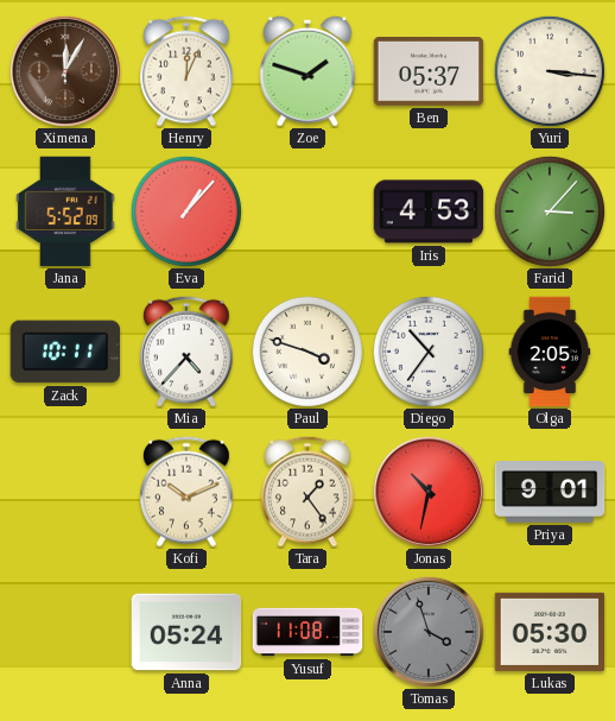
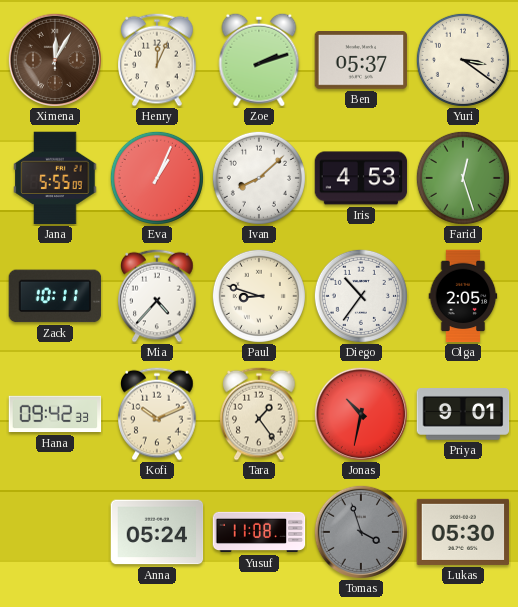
Zoe: 1:48 -> 2:12
Yuri: 3:16 -> 3:21
Jana: 5:52 -> 5:55
Eva: 1:07 -> 1:04
Ivan: none -> 8:08
Farid: 3:07 -> 12:27
Paul: 3:48 -> 8:48
Hana: none -> 09:42
